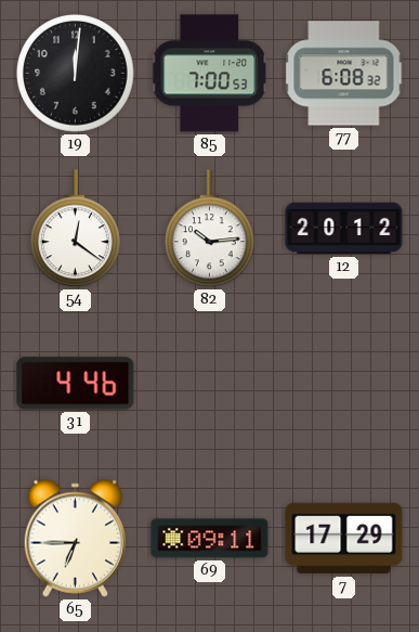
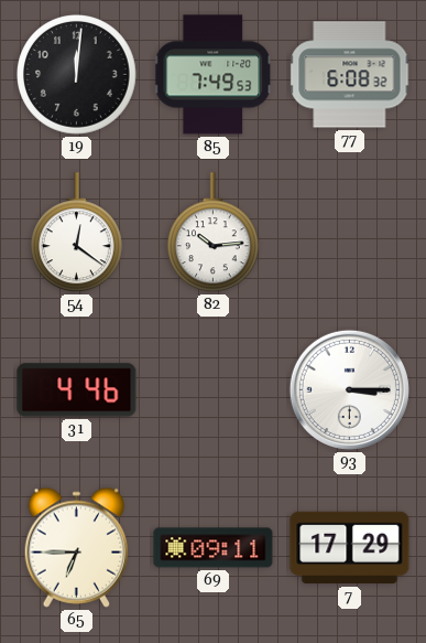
85: 7:00 -> 7:49
12: 20:12 -> none
93: none -> 3:15
